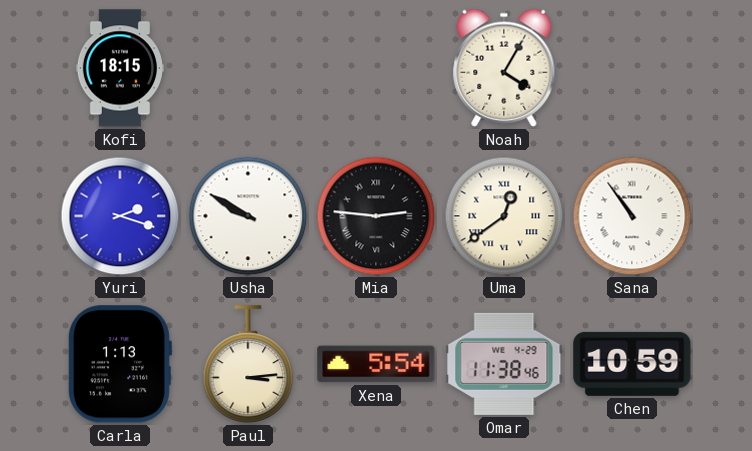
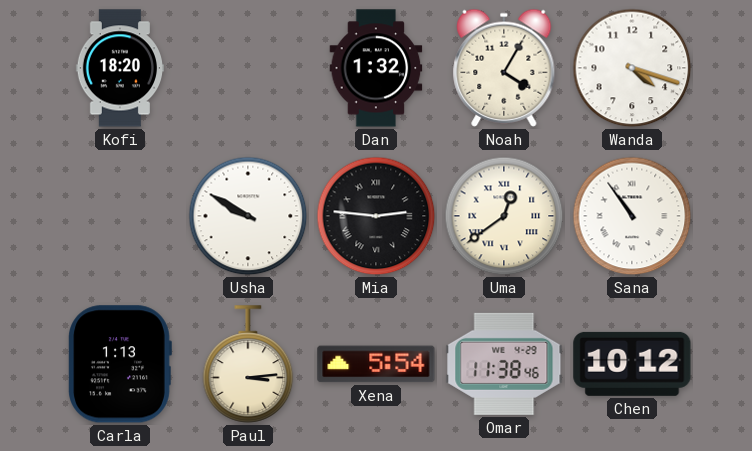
Kofi: 18:15 -> 18:20
Dan: none -> 1:32
Wanda: none -> 4:18
Yuri: 2:18 -> none
Chen: 10:59 -> 10:12
